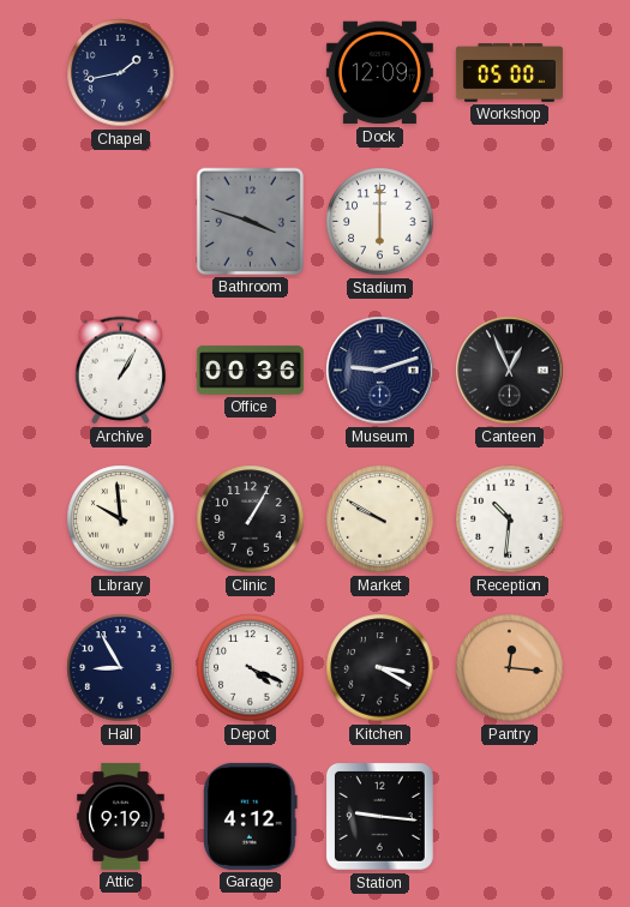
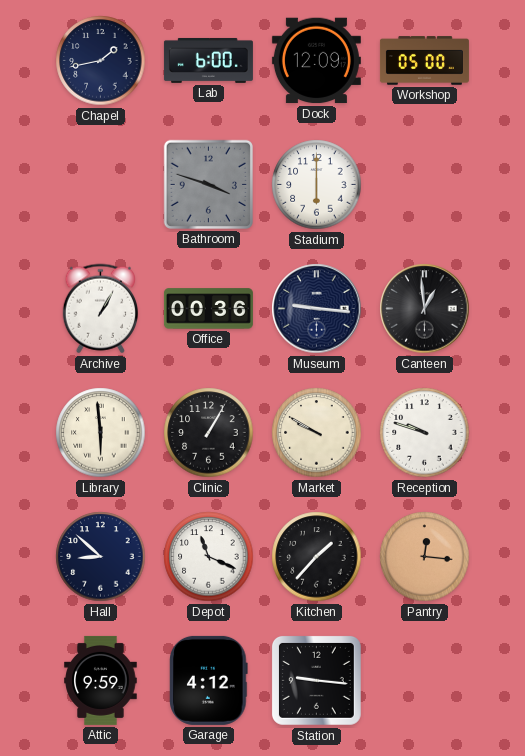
Lab: none -> 6:00
Museum: 9:12 -> 9:16
Canteen: 12:56 -> 12:59
Library: 9:59 -> 5:59
Reception: 10:31 -> 9:48
Hall: 8:55 -> 8:52
Depot: 4:19 -> 11:19
Kitchen: 3:20 -> 1:37
Attic: 9:19 -> 9:59
